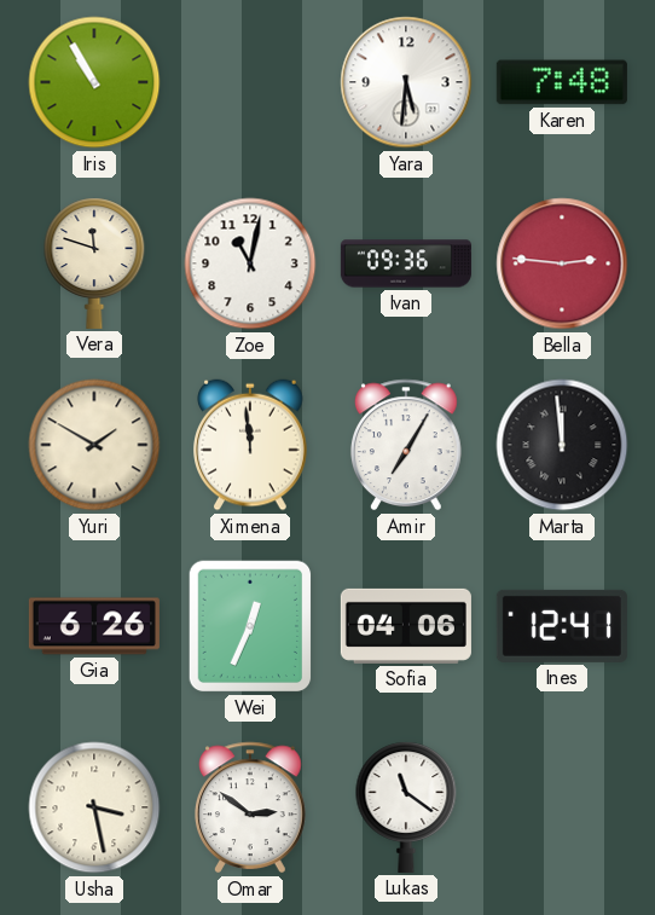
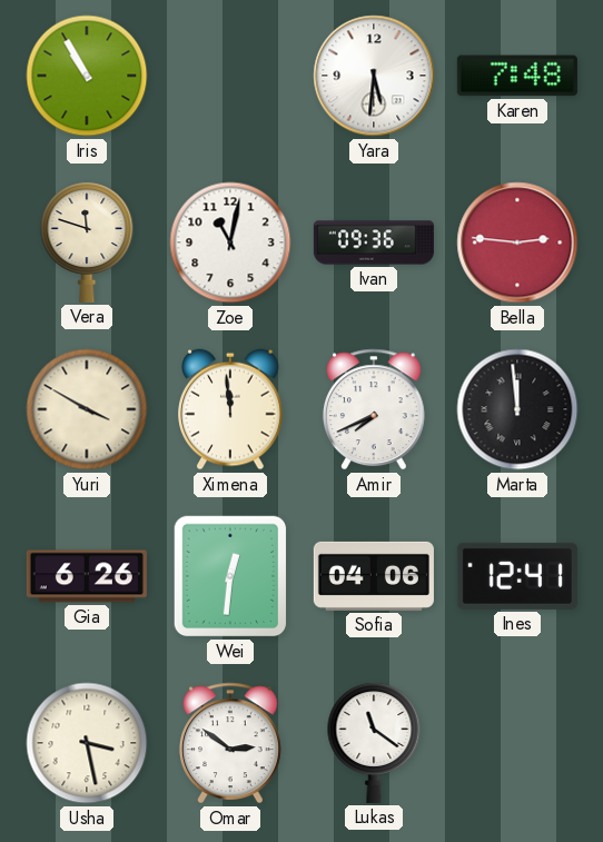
Yuri: 1:50 -> 3:50
Amir: 7:05 -> 7:41
Wei: 12:34 -> 12:31
